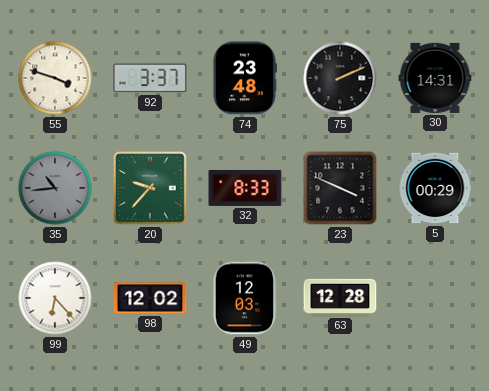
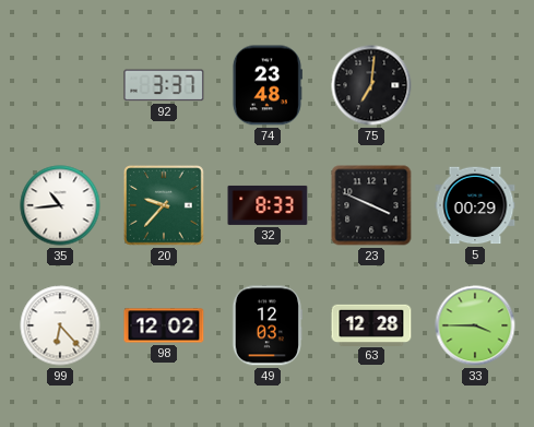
55: 3:48 -> none
75: 2:11 -> 7:01
30: 14:31 -> none
35 dial: grey -> white
33: none -> 3:45
